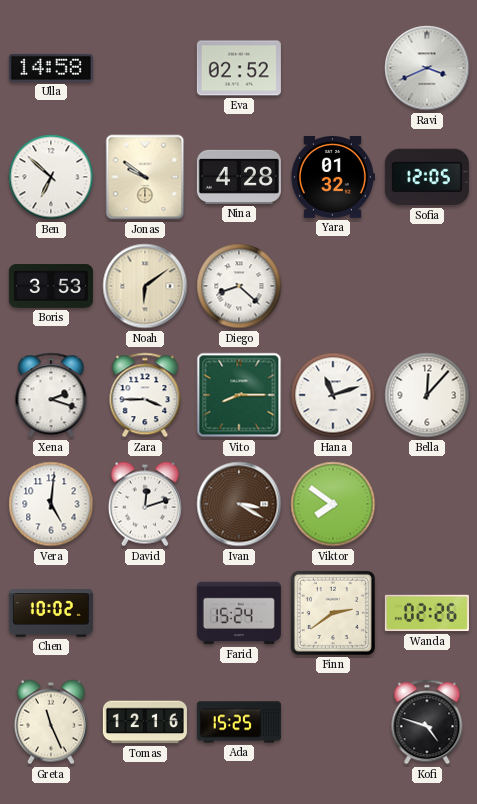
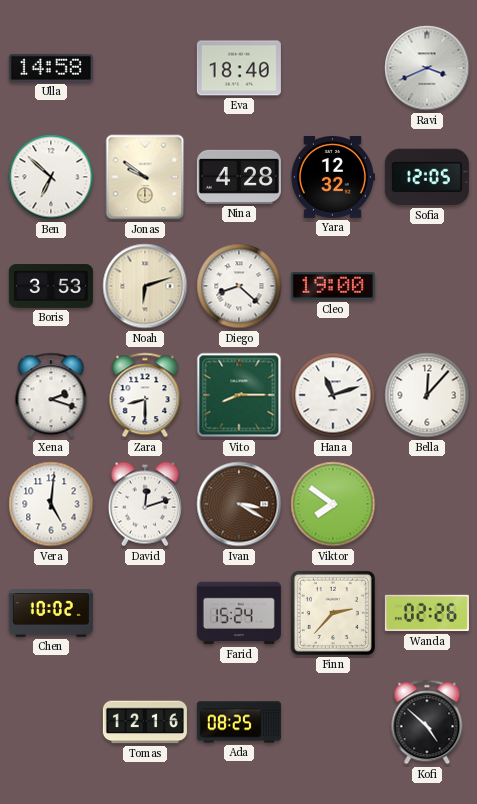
Eva: 02:52 -> 18:40
Yara: 01:32 -> 12:32
Noah: 6:09 -> 6:12
Cleo: none -> 19:00
Zara: 3:45 -> 8:30
Finn: 2:39 -> 2:37
Greta: 11:26 -> none
Ada: 15:25 -> 08:25
Kofi: 4:48 -> 4:52
